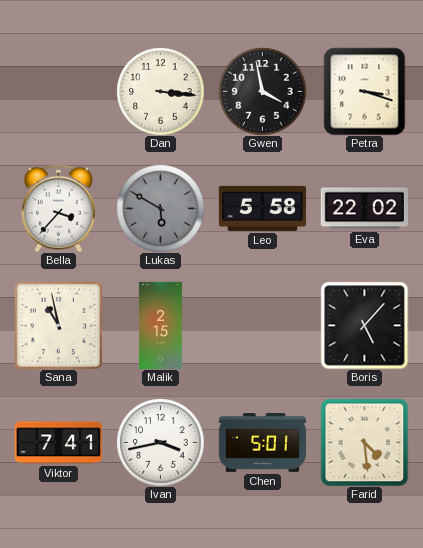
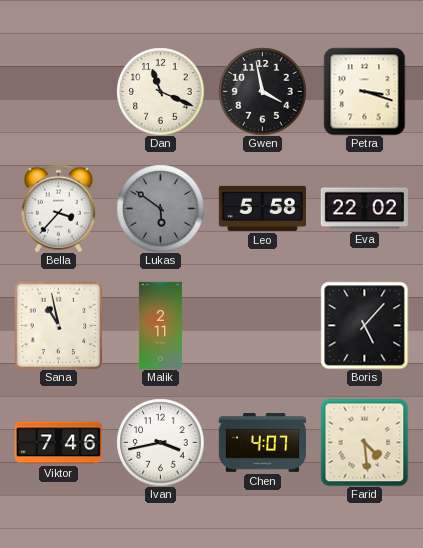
Dan: 3:16 -> 11:19
Lukas: 5:50 -> 5:51
Malik: 2:15 -> 2:11
Viktor: 7:41 -> 7:46
Chen: 5:01 -> 4:07
